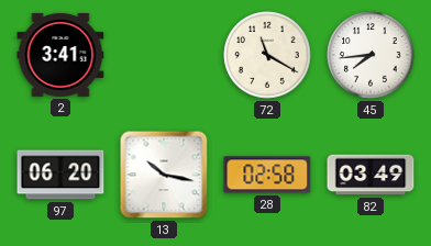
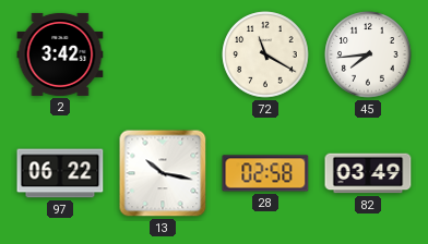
2: 3:41 -> 3:42
97: 06:20 -> 06:22
